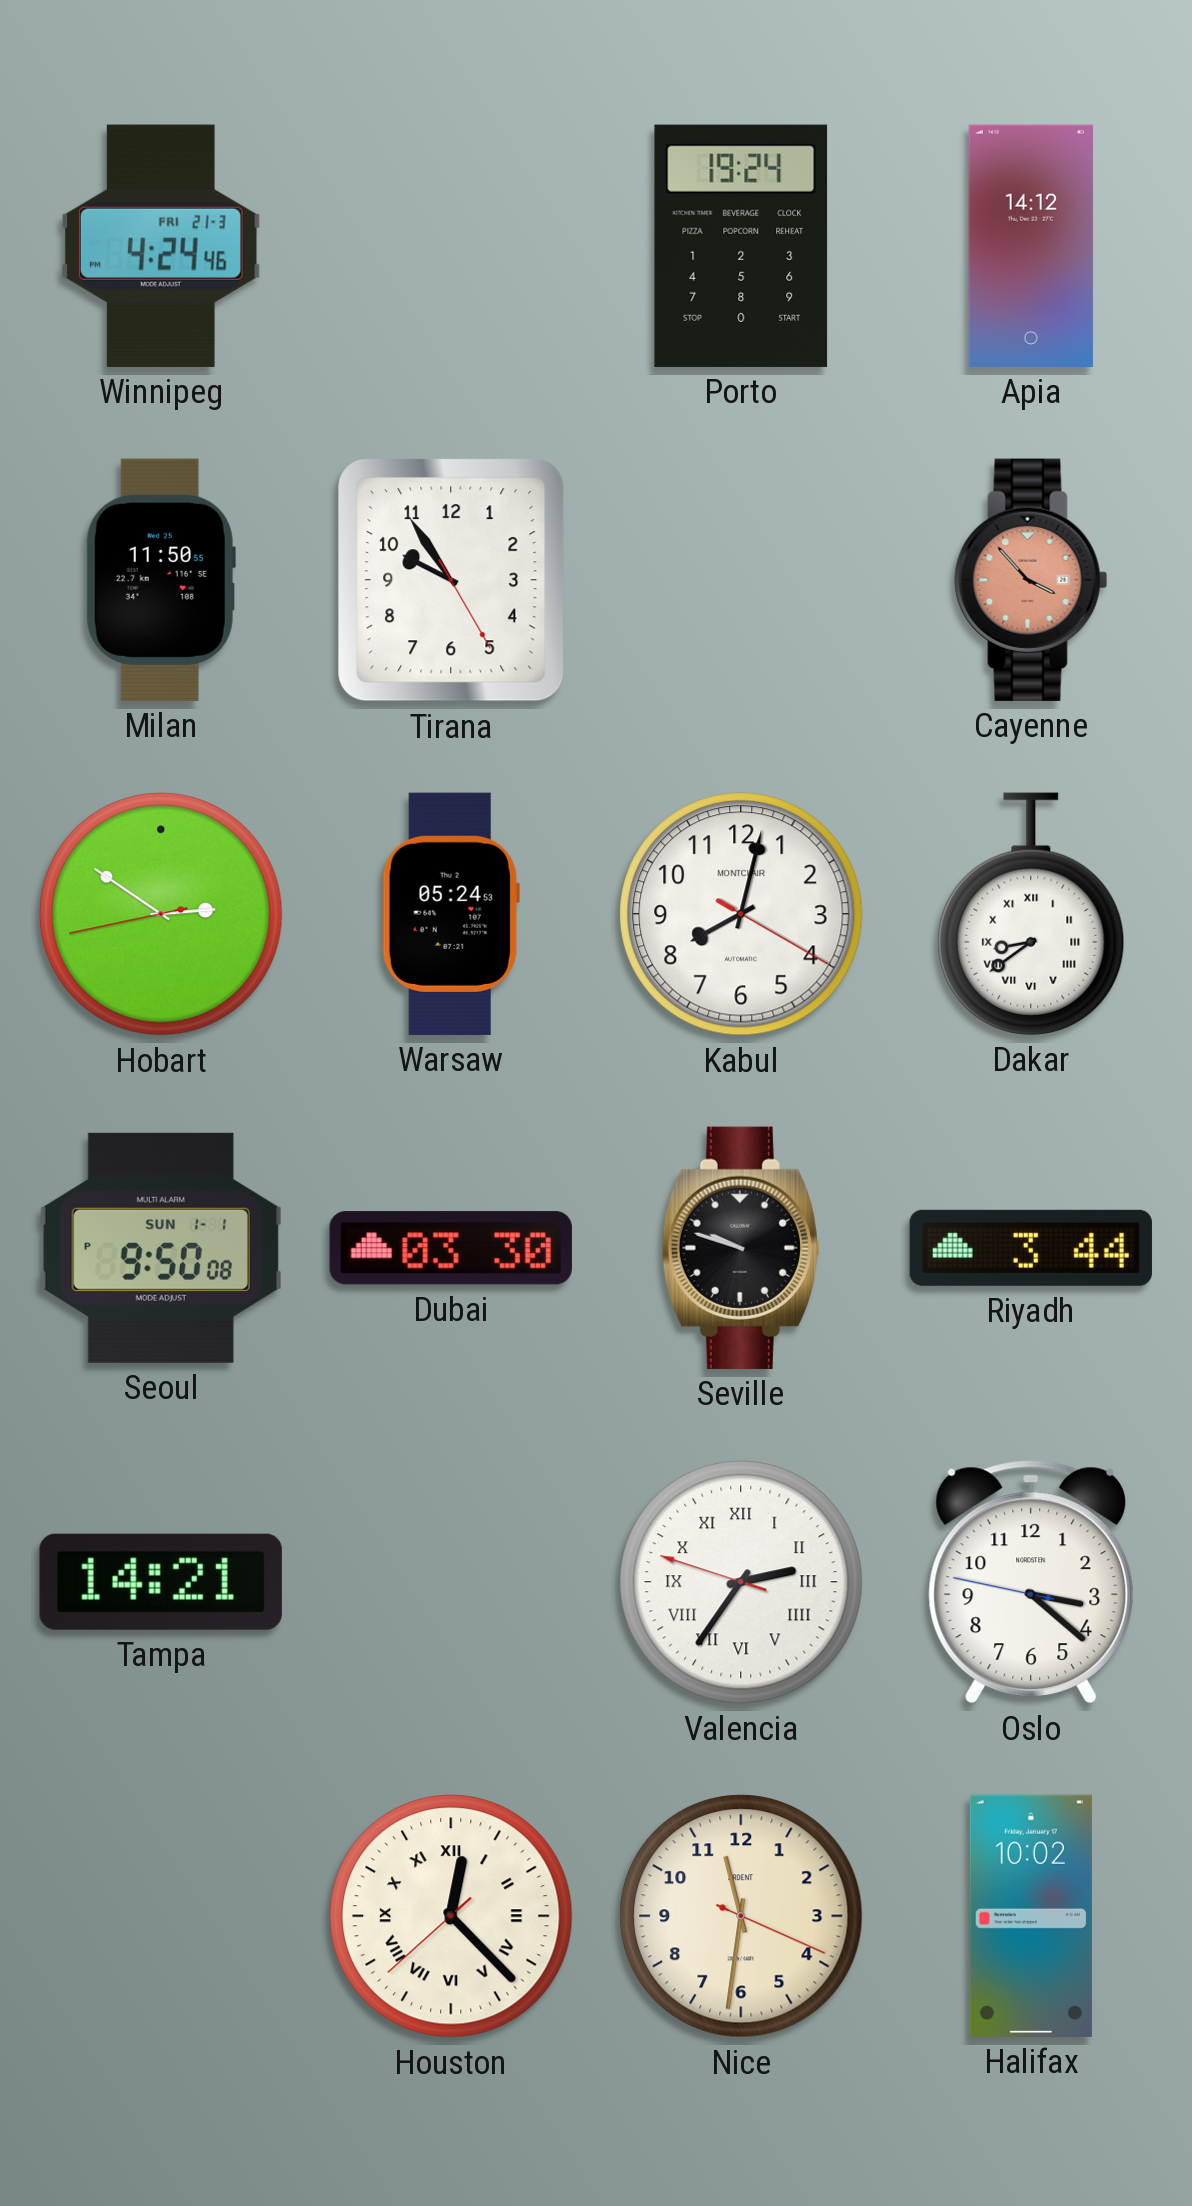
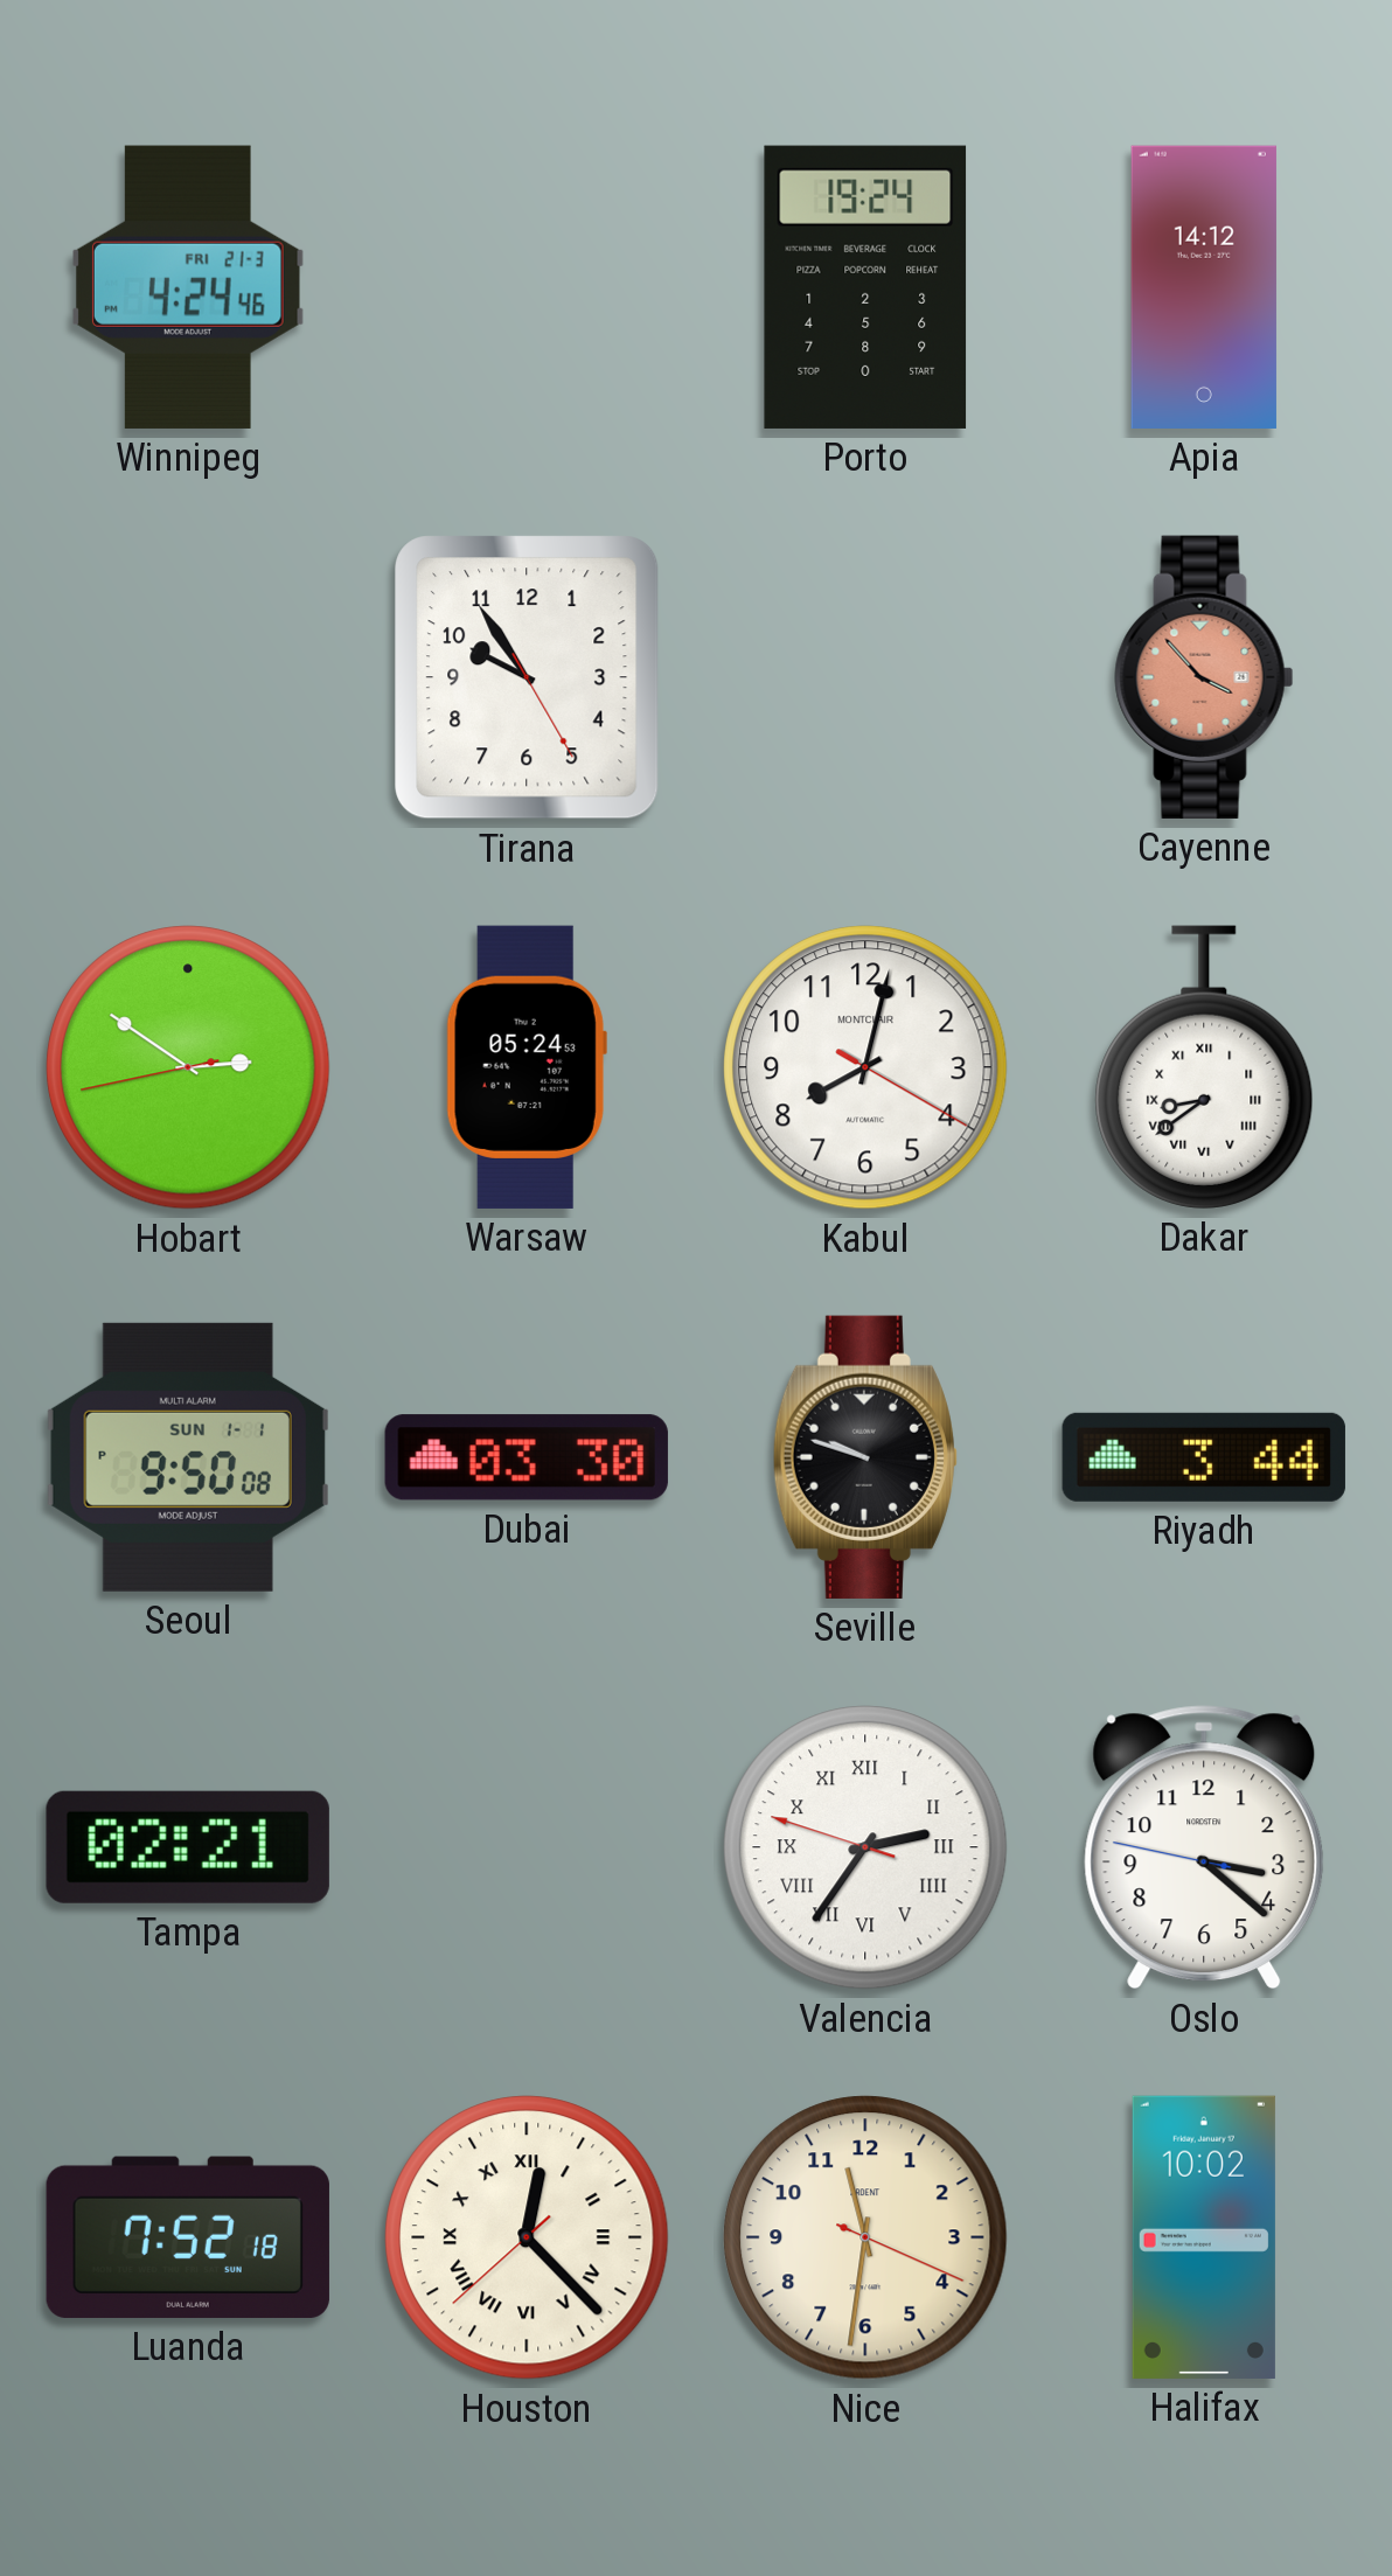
Milan: 11:50 -> none
Tampa: 14:21 -> 02:21
Luanda: none -> 7:52
